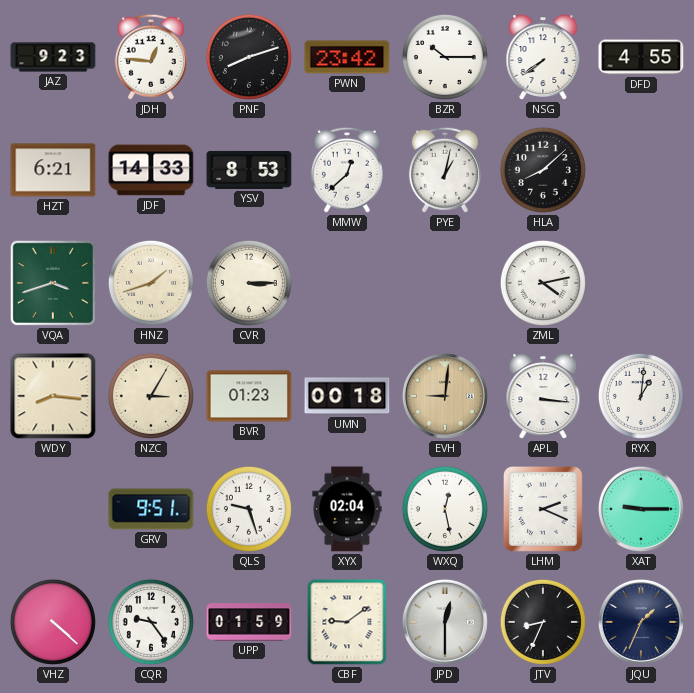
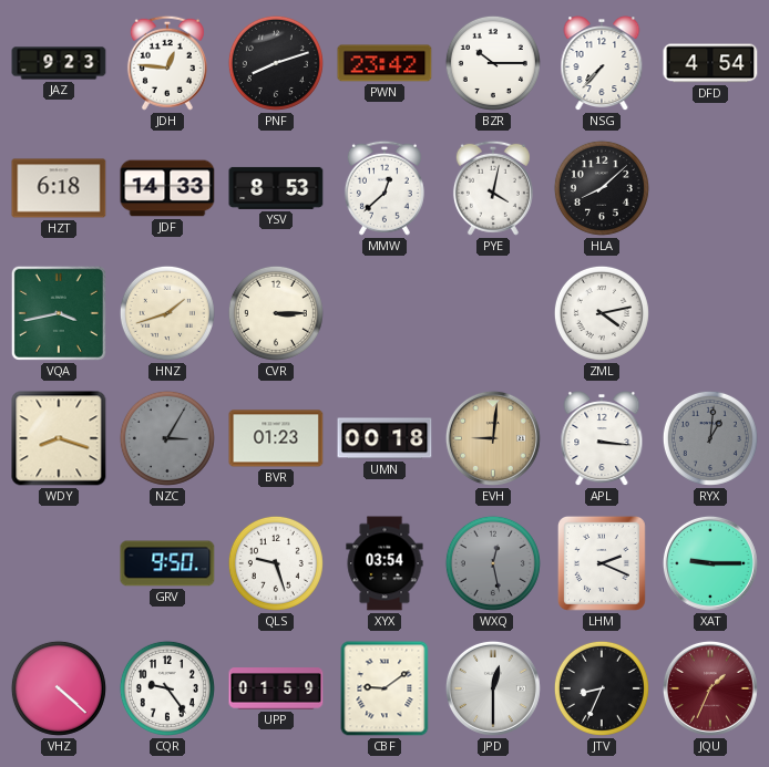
NSG: 7:39 -> 7:37
DFD: 4:55 -> 4:54
HZT: 6:21 -> 6:18
PYE: 1:02 -> 4:02
VQA: 3:42 -> 3:43
WDY: 8:16 -> 8:18
NZC dial: cream -> grey
RYX dial: white -> grey
GRV: 9:51 -> 9:50
XYX: 02:04 -> 03:54
WXQ dial: white -> grey
JQU dial: navy -> burgundy
